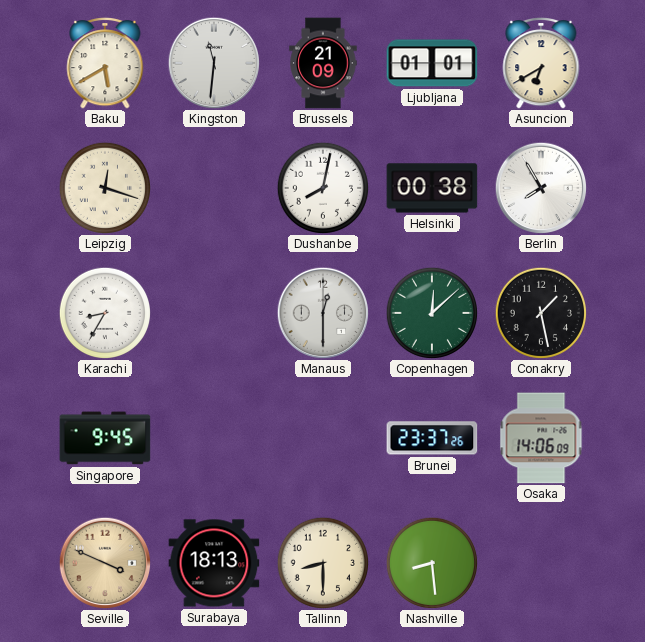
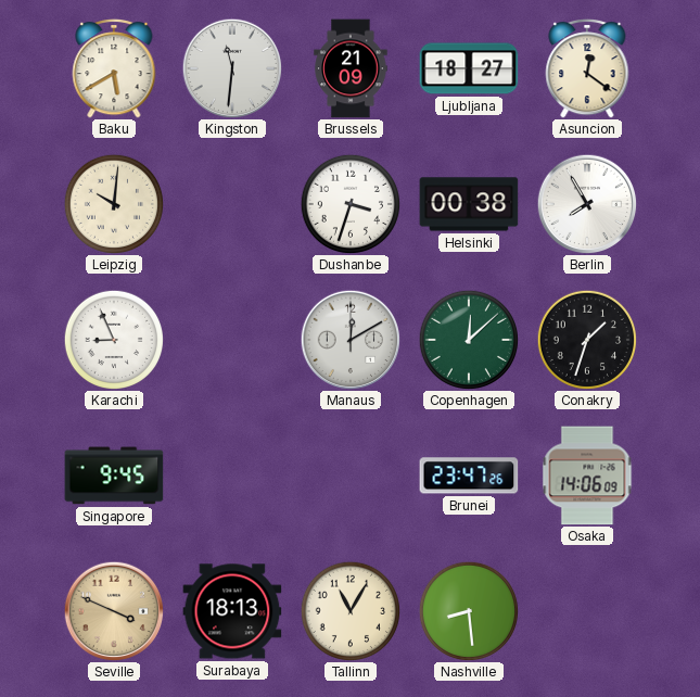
Ljubljana: 01:01 -> 18:27
Asuncion: 6:40 -> 12:21
Leipzig: 12:18 -> 10:01
Dushanbe: 8:02 -> 3:33
Karachi: 8:35 -> 8:56
Manaus: 12:30 -> 12:10
Conakry: 1:28 -> 1:33
Brunei: 23:37 -> 23:47
Tallinn: 8:30 -> 11:05
